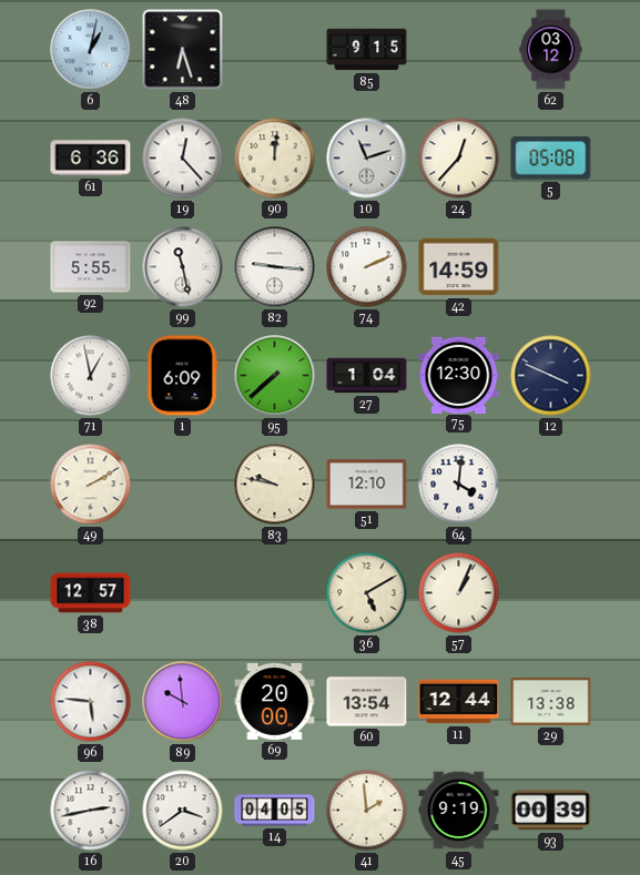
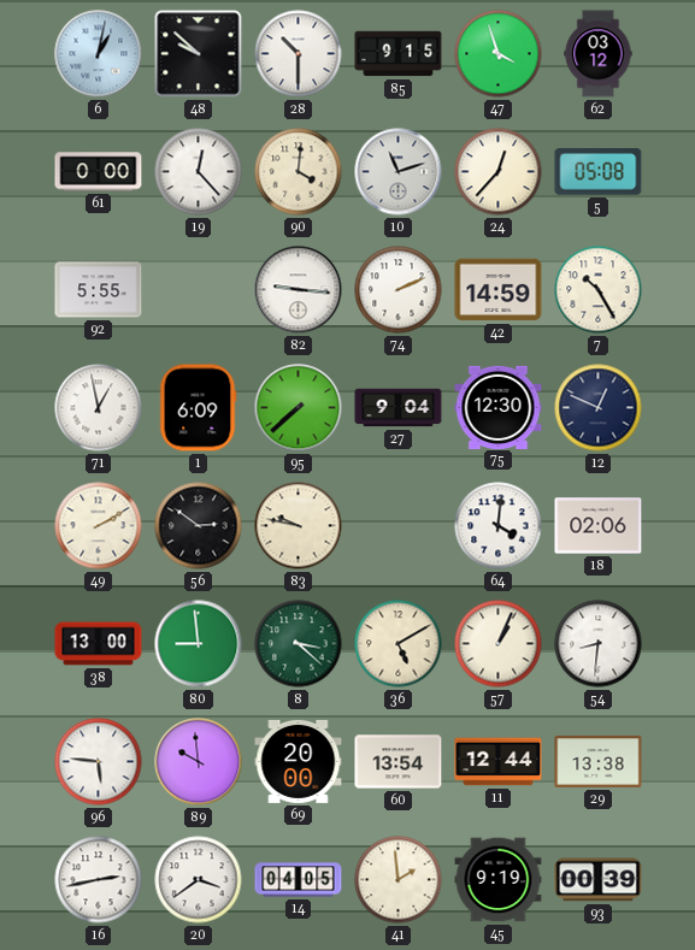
48: 6:27 -> 9:52
28: none -> 10:30
47: none -> 3:57
61: 6:36 -> 0:00
90: 12:01 -> 4:01
99: 11:28 -> none
7: none -> 10:25
27: 1:04 -> 9:04
12: 3:49 -> 12:49
56: none -> 2:51
51: 12:10 -> none
18: none -> 02:06
38: 12:57 -> 13:00
80: none -> 8:59
8: none -> 3:22
54: none -> 8:31
